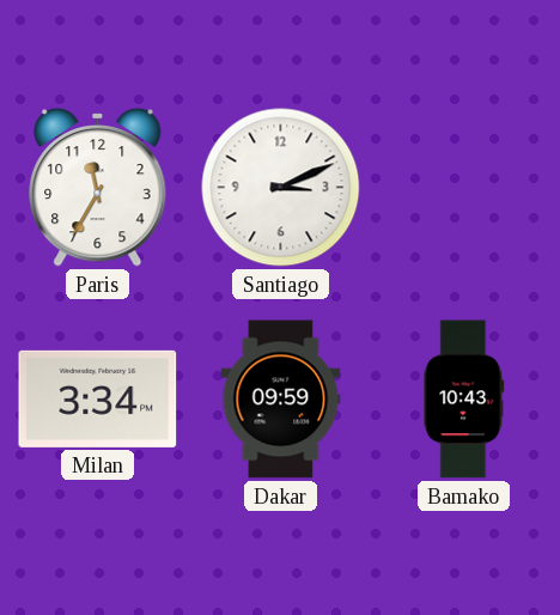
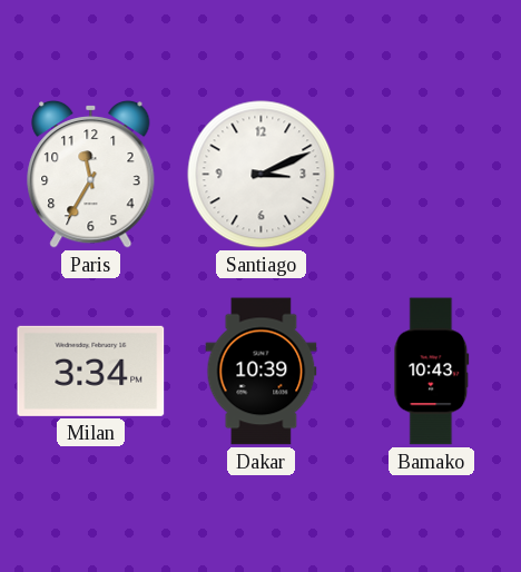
Dakar: 09:59 -> 10:39
